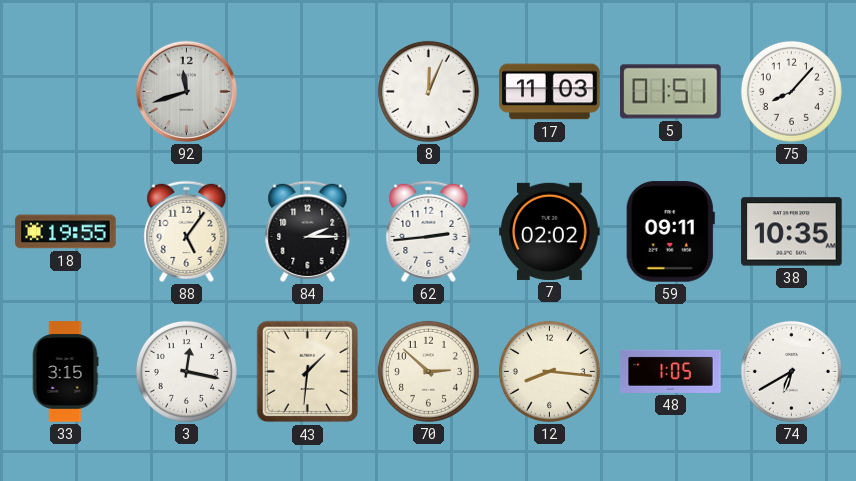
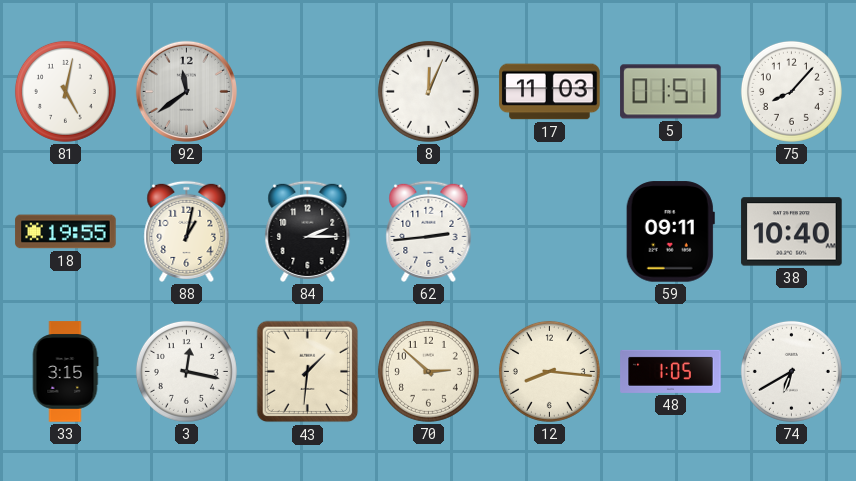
81: none -> 5:02
92: 11:42 -> 11:39
88: 5:06 -> 1:02
7: 02:02 -> none
38: 10:35 -> 10:40
